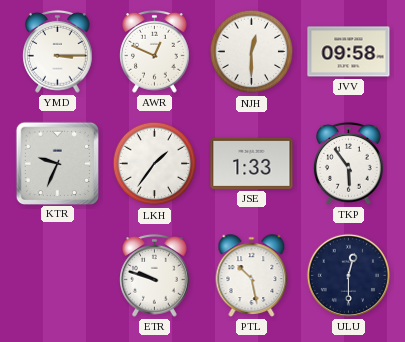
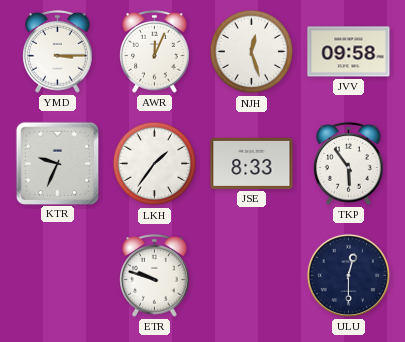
AWR: 12:49 -> 12:04
NJH: 12:30 -> 12:27
JSE: 1:33 -> 8:33
PTL: 10:28 -> none
